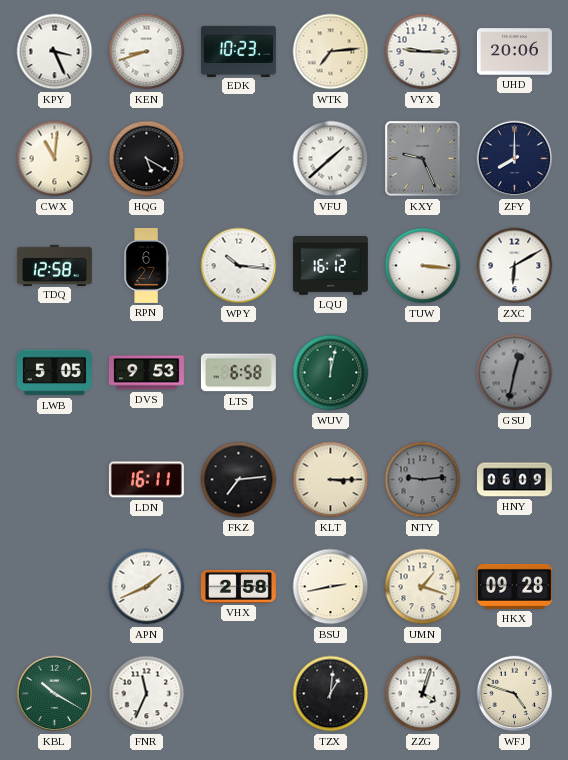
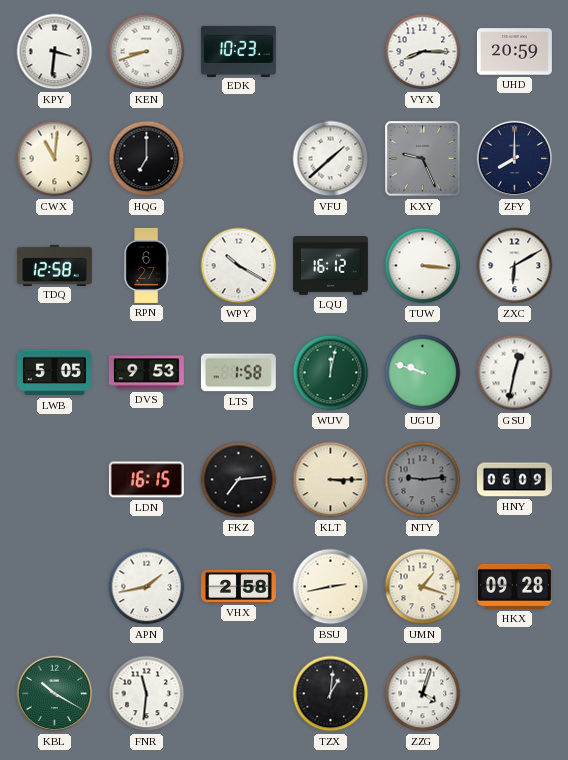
KPY: 3:26 -> 3:31
WTK: 7:14 -> none
VYX: 9:15 -> 8:15
UHD: 20:06 -> 20:59
HQG: 5:20 -> 7:00
WPY: 10:16 -> 10:20
LTS: 6:58 -> 1:58
UGU: none -> 9:48
GSU dial: grey -> white
LDN: 16:11 -> 16:15
APN: 1:41 -> 1:43
FNR: 11:34 -> 11:31
WFJ: 4:48 -> none
